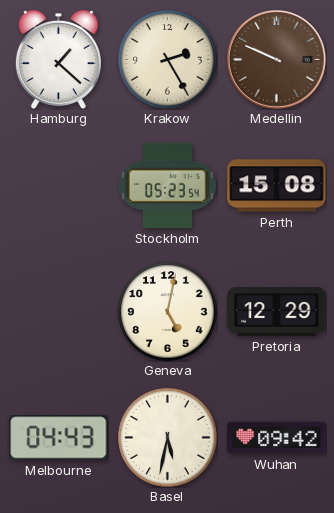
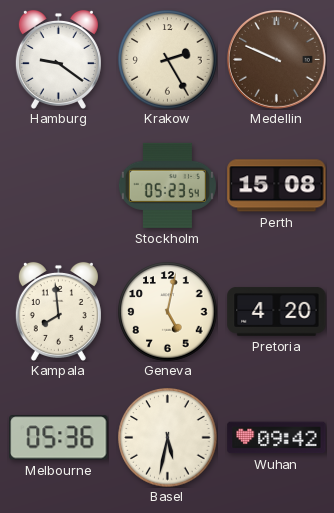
Hamburg: 1:22 -> 9:21
Kampala: none -> 7:59
Pretoria: 12:29 -> 4:20
Melbourne: 04:43 -> 05:36
